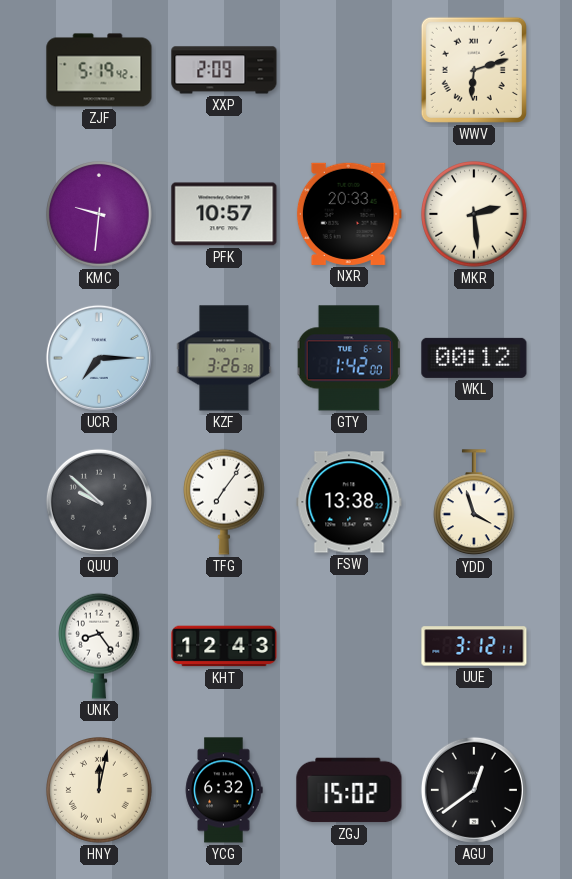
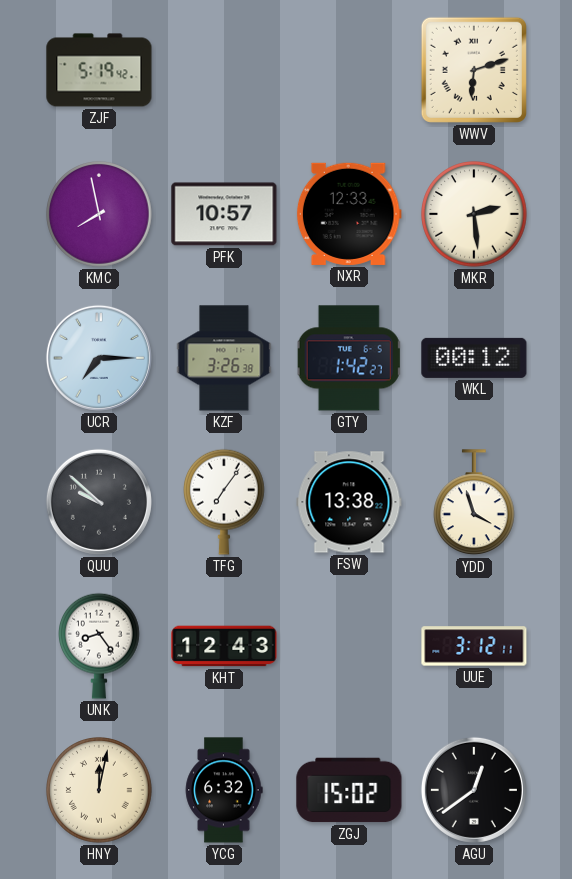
XXP: 2:09 -> none
KMC: 9:31 -> 7:58
NXR: 20:33 -> 12:33
GTY: 1:42:00 -> 1:42:27
